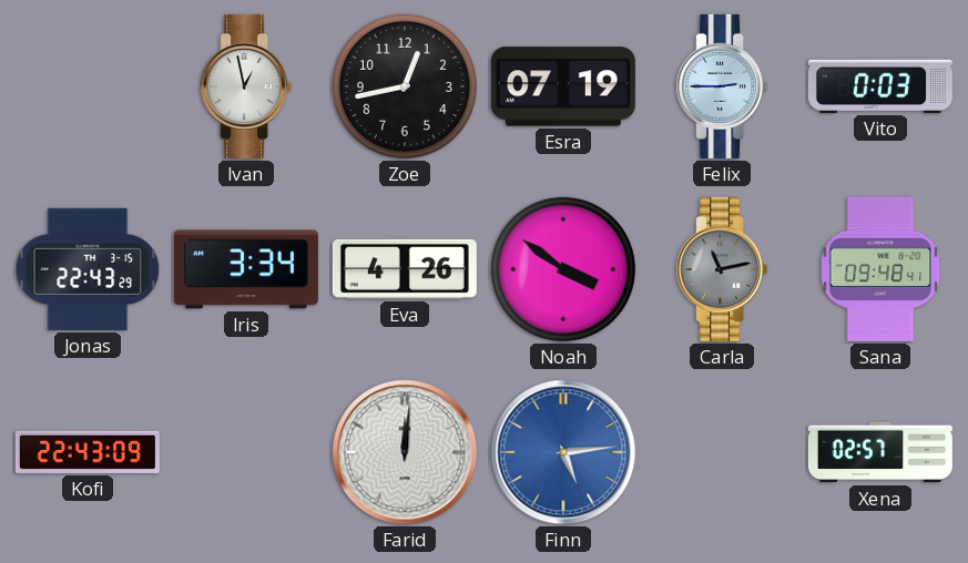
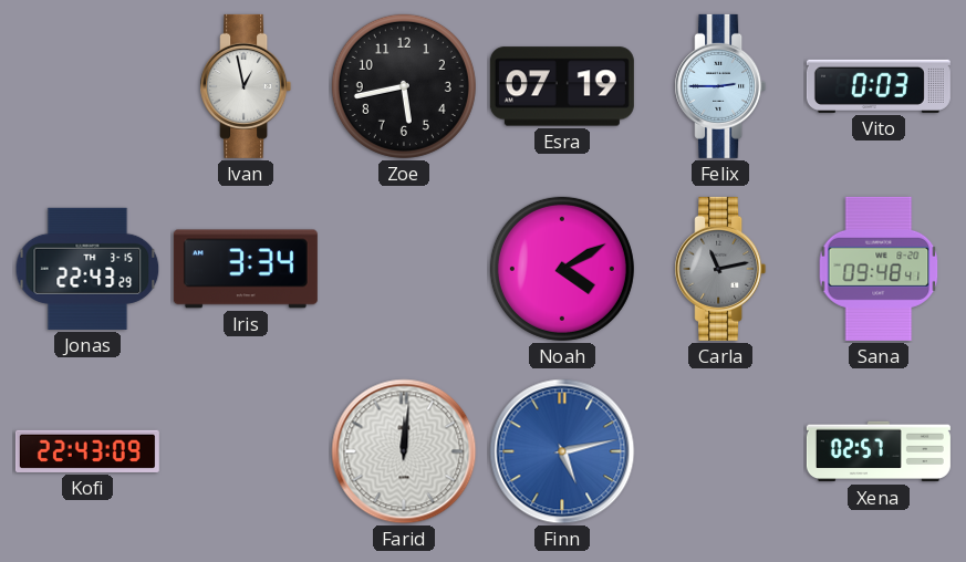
Zoe: 12:43 -> 5:43
Eva: 4:26 -> none
Noah: 3:51 -> 4:10
Finn: 5:14 -> 5:13
